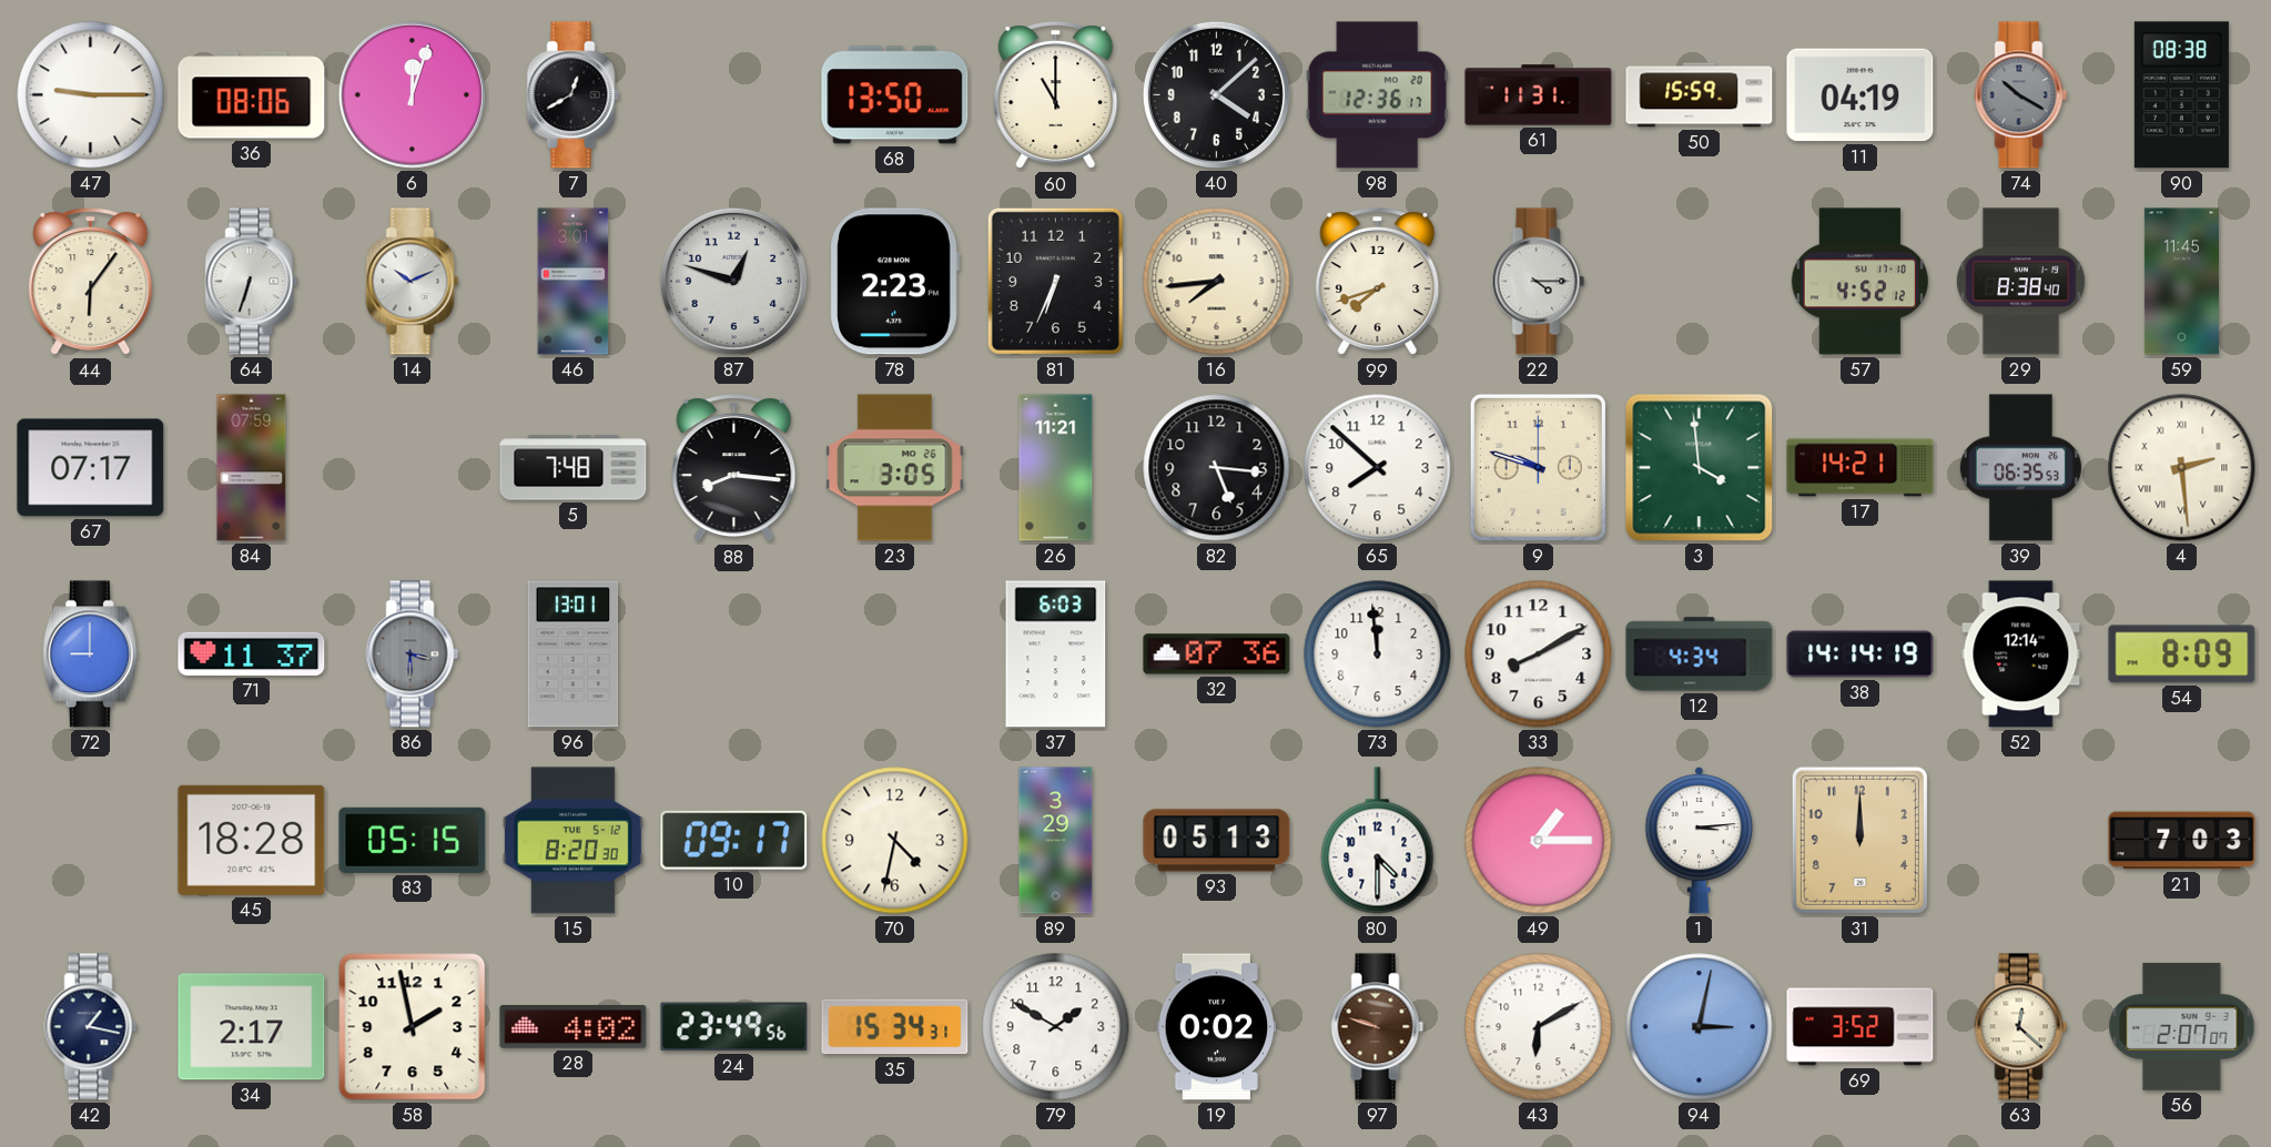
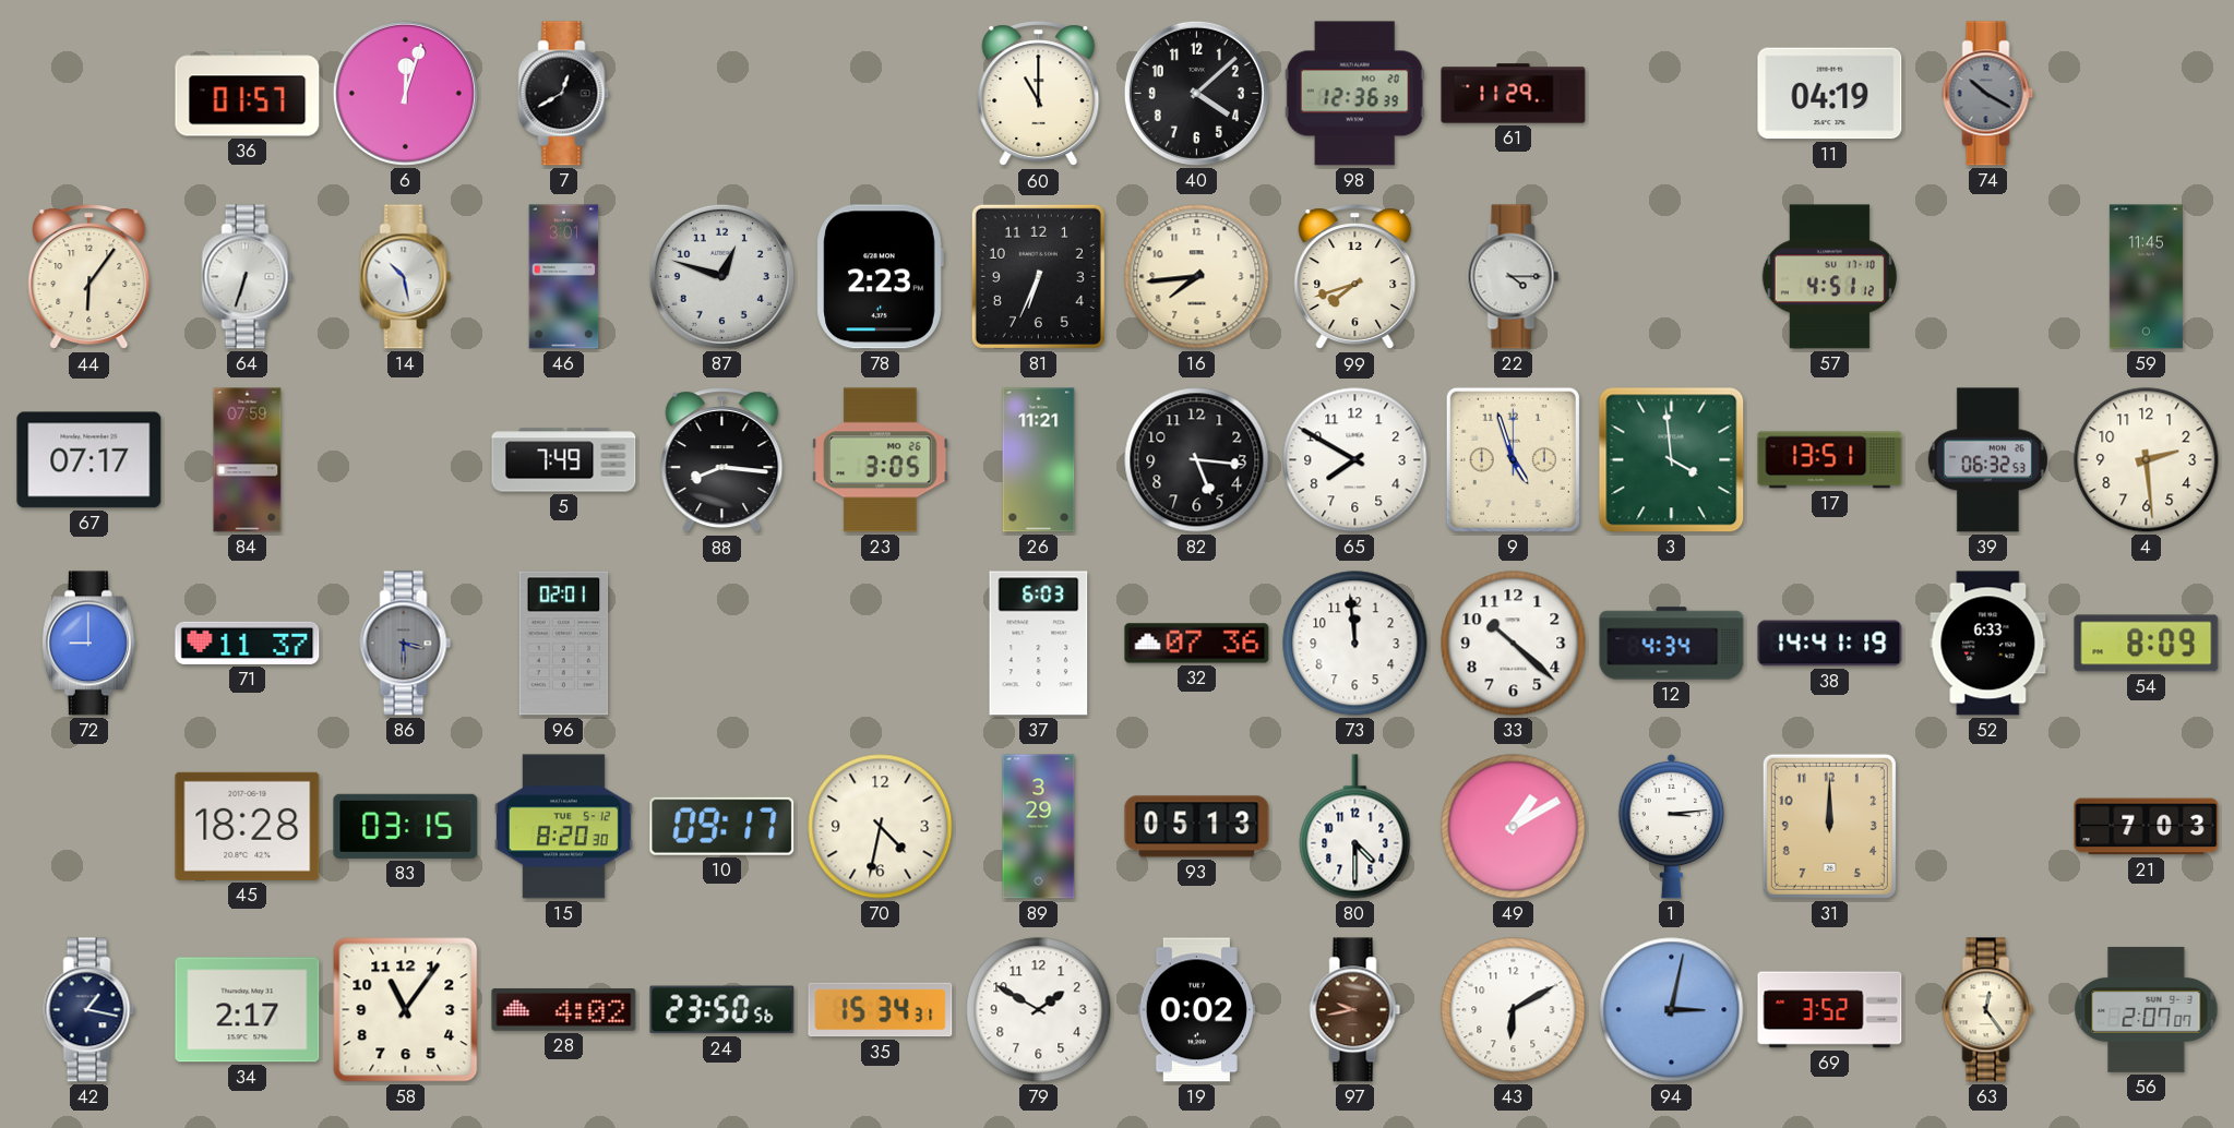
47: 9:15 -> none
36: 08:06 -> 01:57
68: 13:50 -> none
98: 12:36:17 -> 12:36:39
61: 11:31 -> 11:29
50: 15:59 -> none
90: 08:38 -> none
14: 10:11 -> 10:28
57: 4:52 -> 4:51
29: 8:38 -> none
5: 7:48 -> 7:49
65: 7:52 -> 7:50
9: 9:48 -> 4:57
17: 14:21 -> 13:51
39: 06:35 -> 06:32
4 numerals: Roman -> Arabic
96: 13:01 -> 02:01
33: 8:10 -> 10:22
38: 14:14 -> 14:41
52: 12:14 -> 6:33
83: 05:15 -> 03:15
49: 1:15 -> 1:10
58: 1:58 -> 11:06
24: 23:49 -> 23:50
97: 9:48 -> 9:43
63: 12:22 -> 12:24
